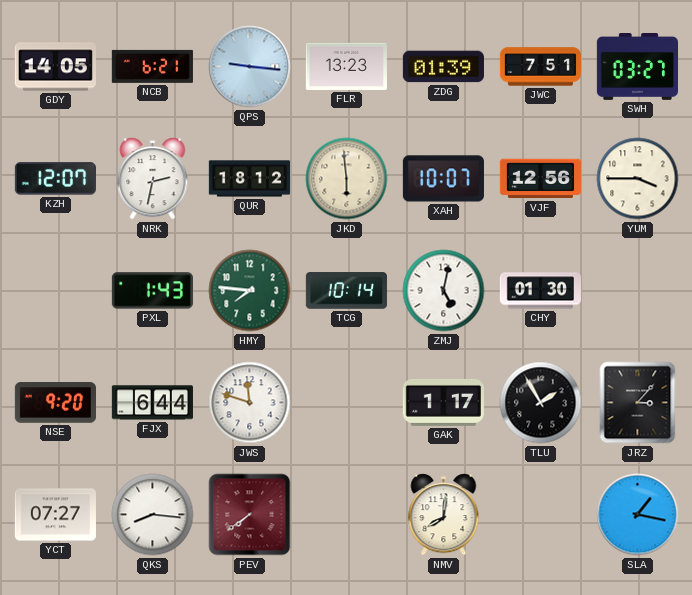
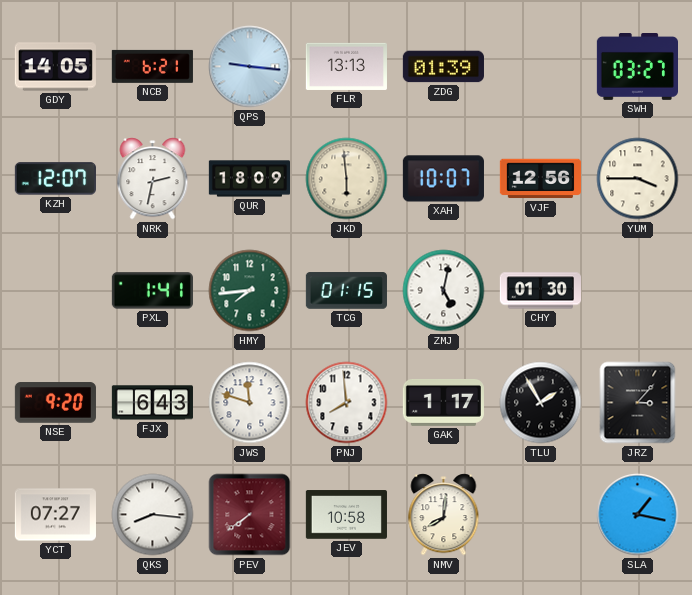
FLR: 13:23 -> 13:13
JWC: 7:51 -> none
QUR: 18:12 -> 18:09
PXL: 1:43 -> 1:41
HMY: 7:46 -> 7:44
TCG: 10:14 -> 01:15
FJX: 6:44 -> 6:43
PNJ: none -> 7:59
JEV: none -> 10:58
